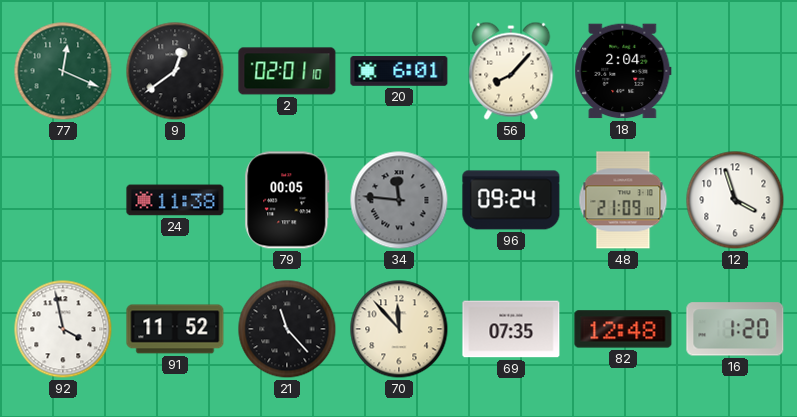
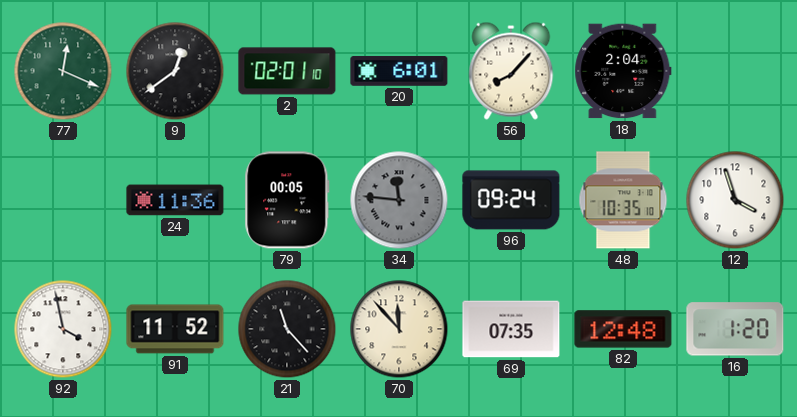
24: 11:38 -> 11:36
48: 21:09 -> 10:35
